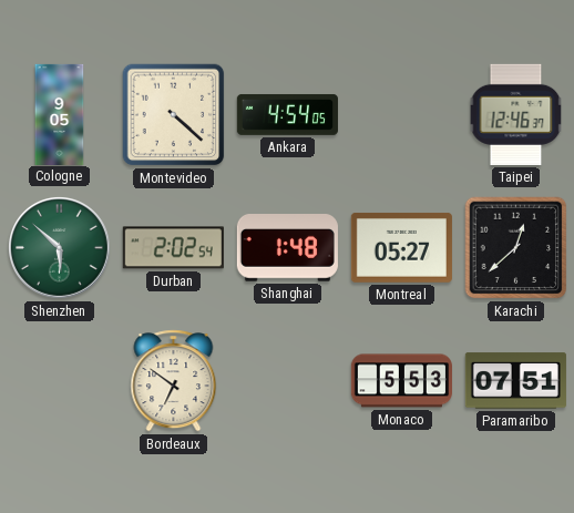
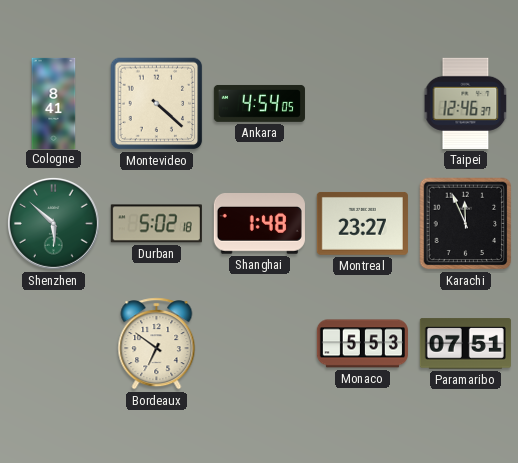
Cologne: 9:05 -> 8:41
Durban: 2:02 -> 5:02
Montreal: 05:27 -> 23:27
Karachi: 12:38 -> 11:56
